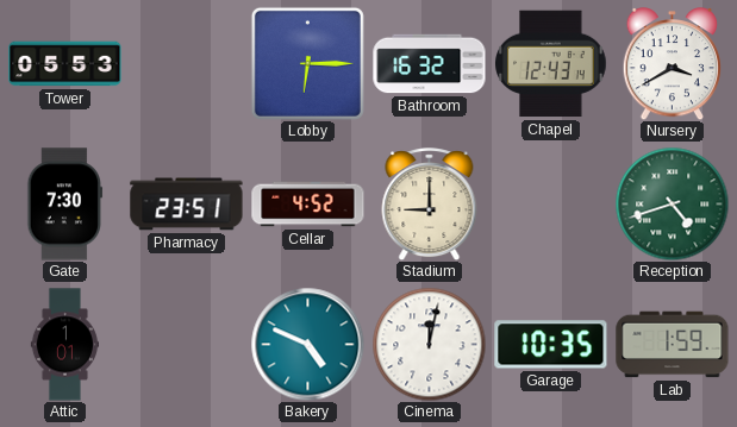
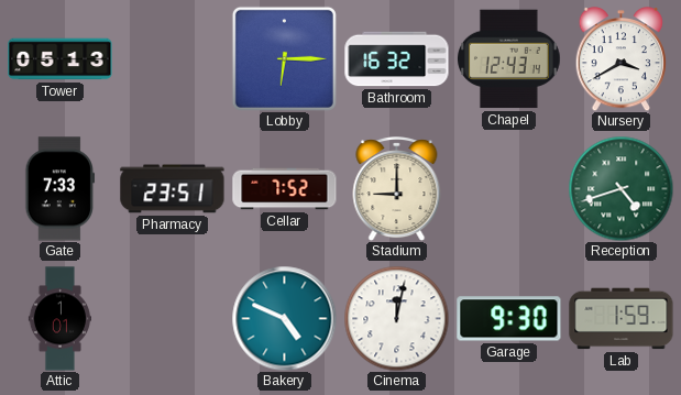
Tower: 05:53 -> 05:13
Gate: 7:30 -> 7:33
Cellar: 4:52 -> 7:52
Garage: 10:35 -> 9:30
